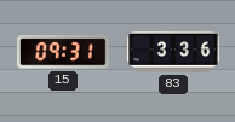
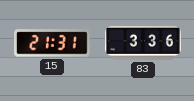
15: 09:31 -> 21:31
